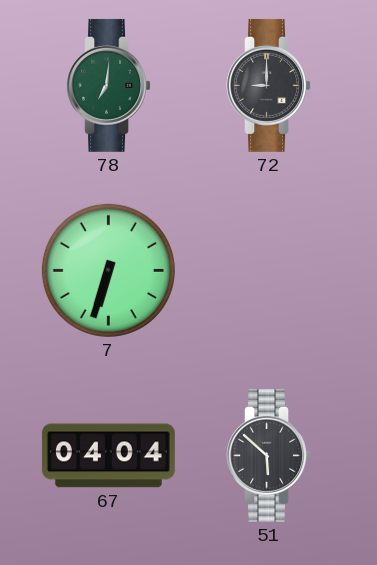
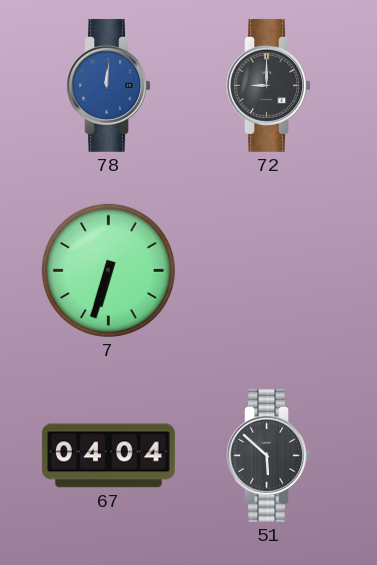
78: 7:01 -> 12:01
78 dial: green -> blue
